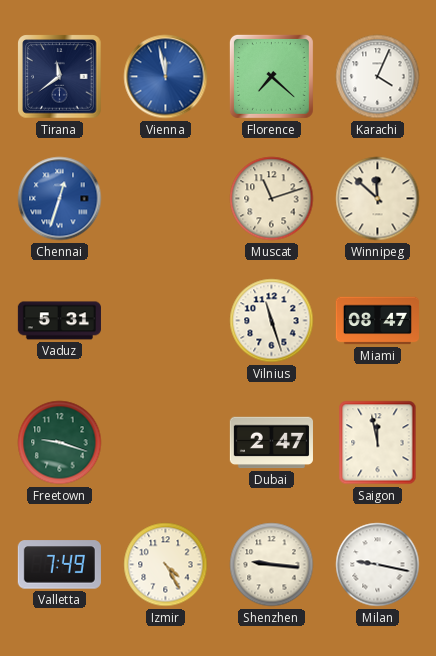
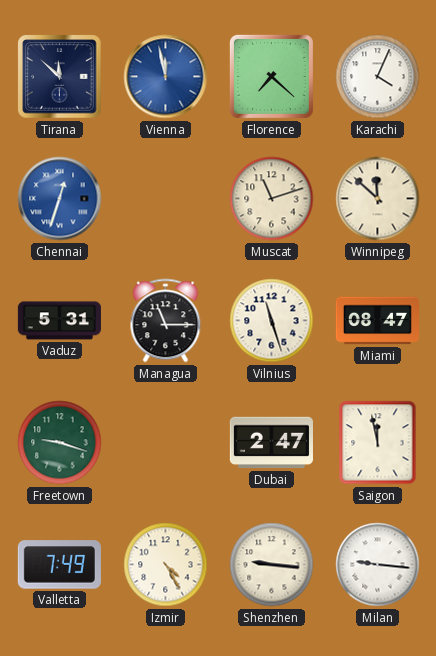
Tirana: 11:39 -> 11:52
Managua: none -> 11:15
Milan: 9:17 -> 9:16
